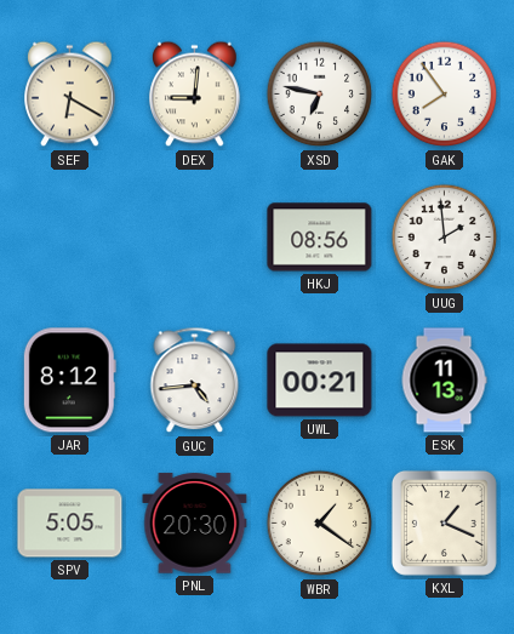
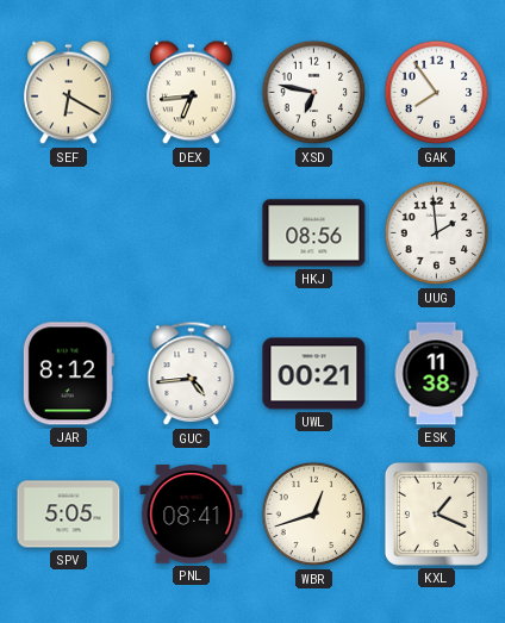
DEX: 9:01 -> 6:44
ESK: 11:13 -> 11:38
PNL: 20:30 -> 08:41
WBR: 1:21 -> 12:42
